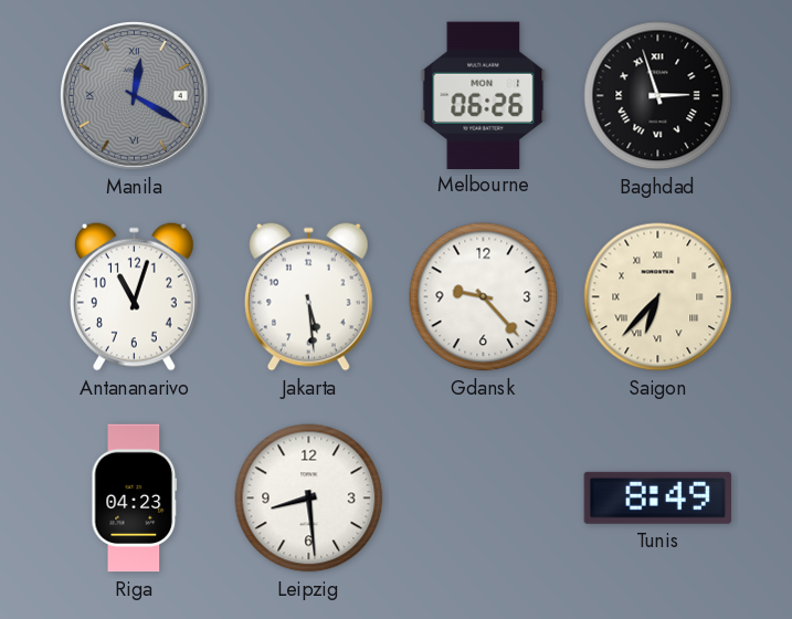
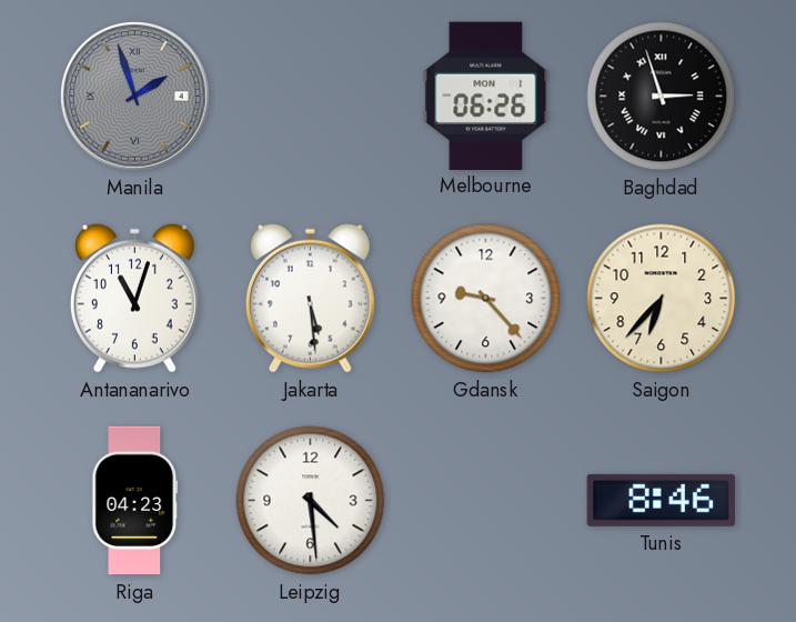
Manila: 12:20 -> 1:57
Saigon numerals: Roman -> Arabic
Leipzig: 8:29 -> 4:29
Tunis: 8:49 -> 8:46
